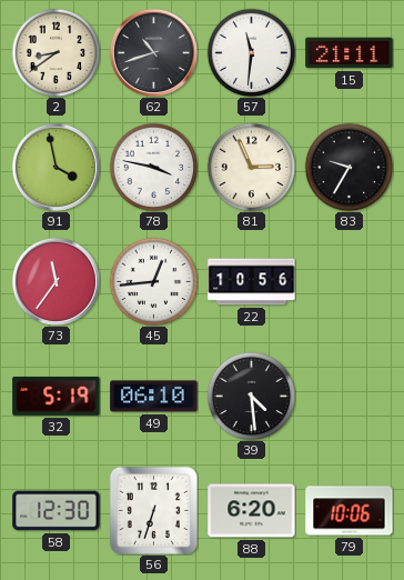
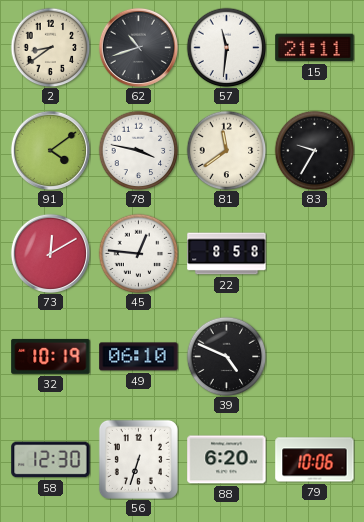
91: 3:58 -> 4:09
81: 2:56 -> 11:39
73: 11:36 -> 12:10
45: 12:44 -> 12:46
22: 10:56 -> 8:58
32: 5:19 -> 10:19
39: 4:29 -> 4:49
